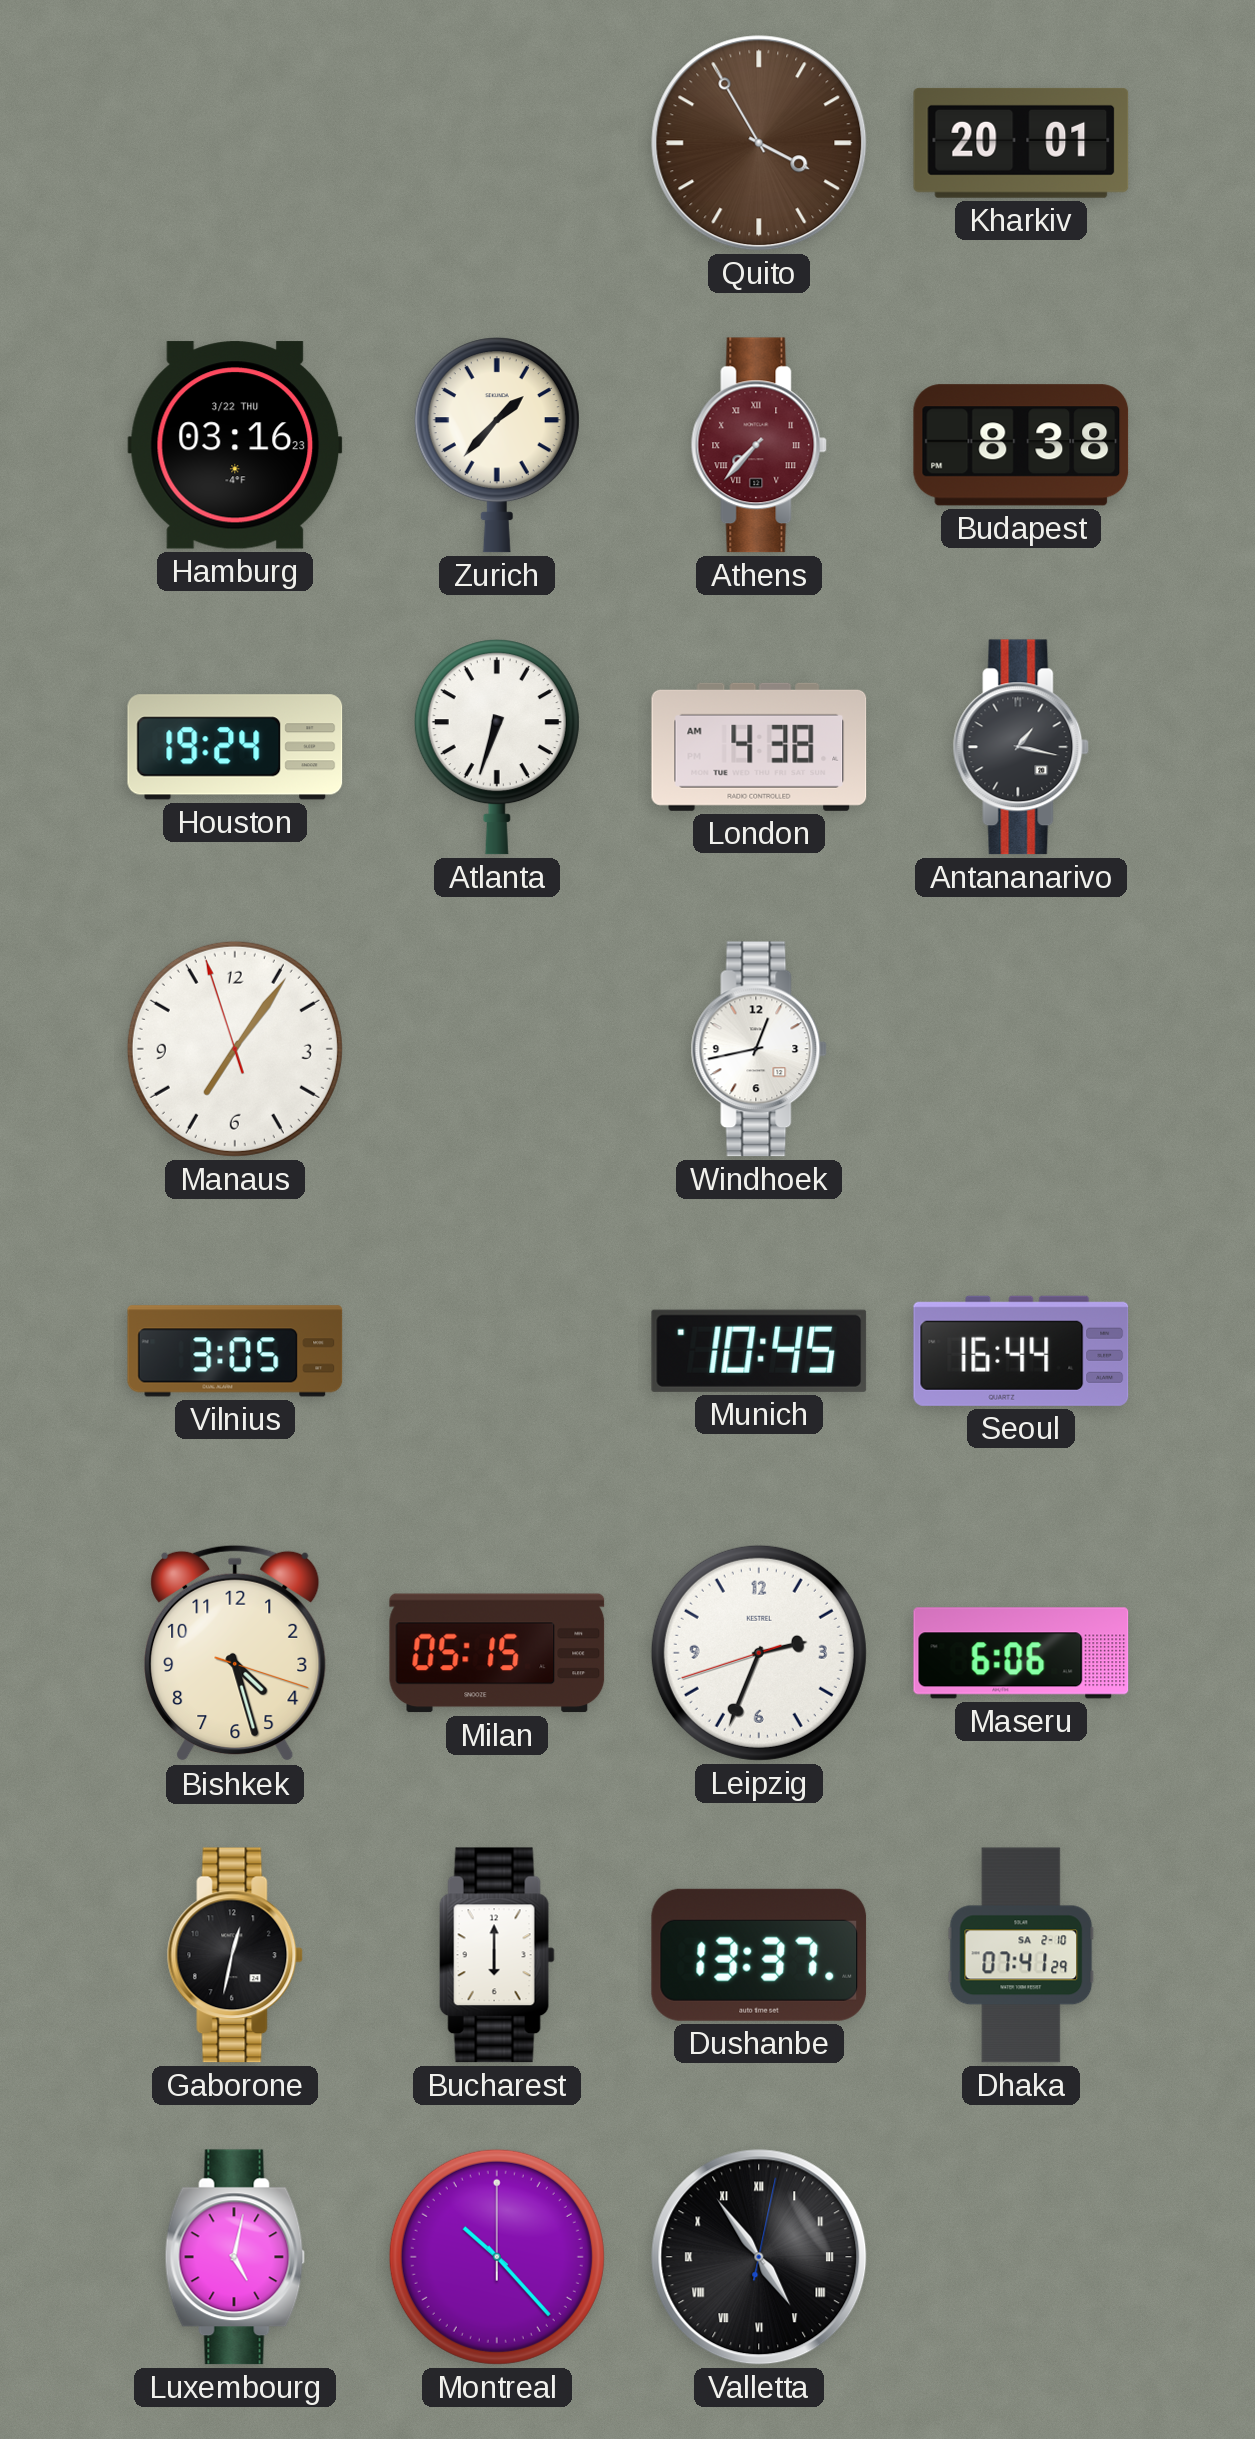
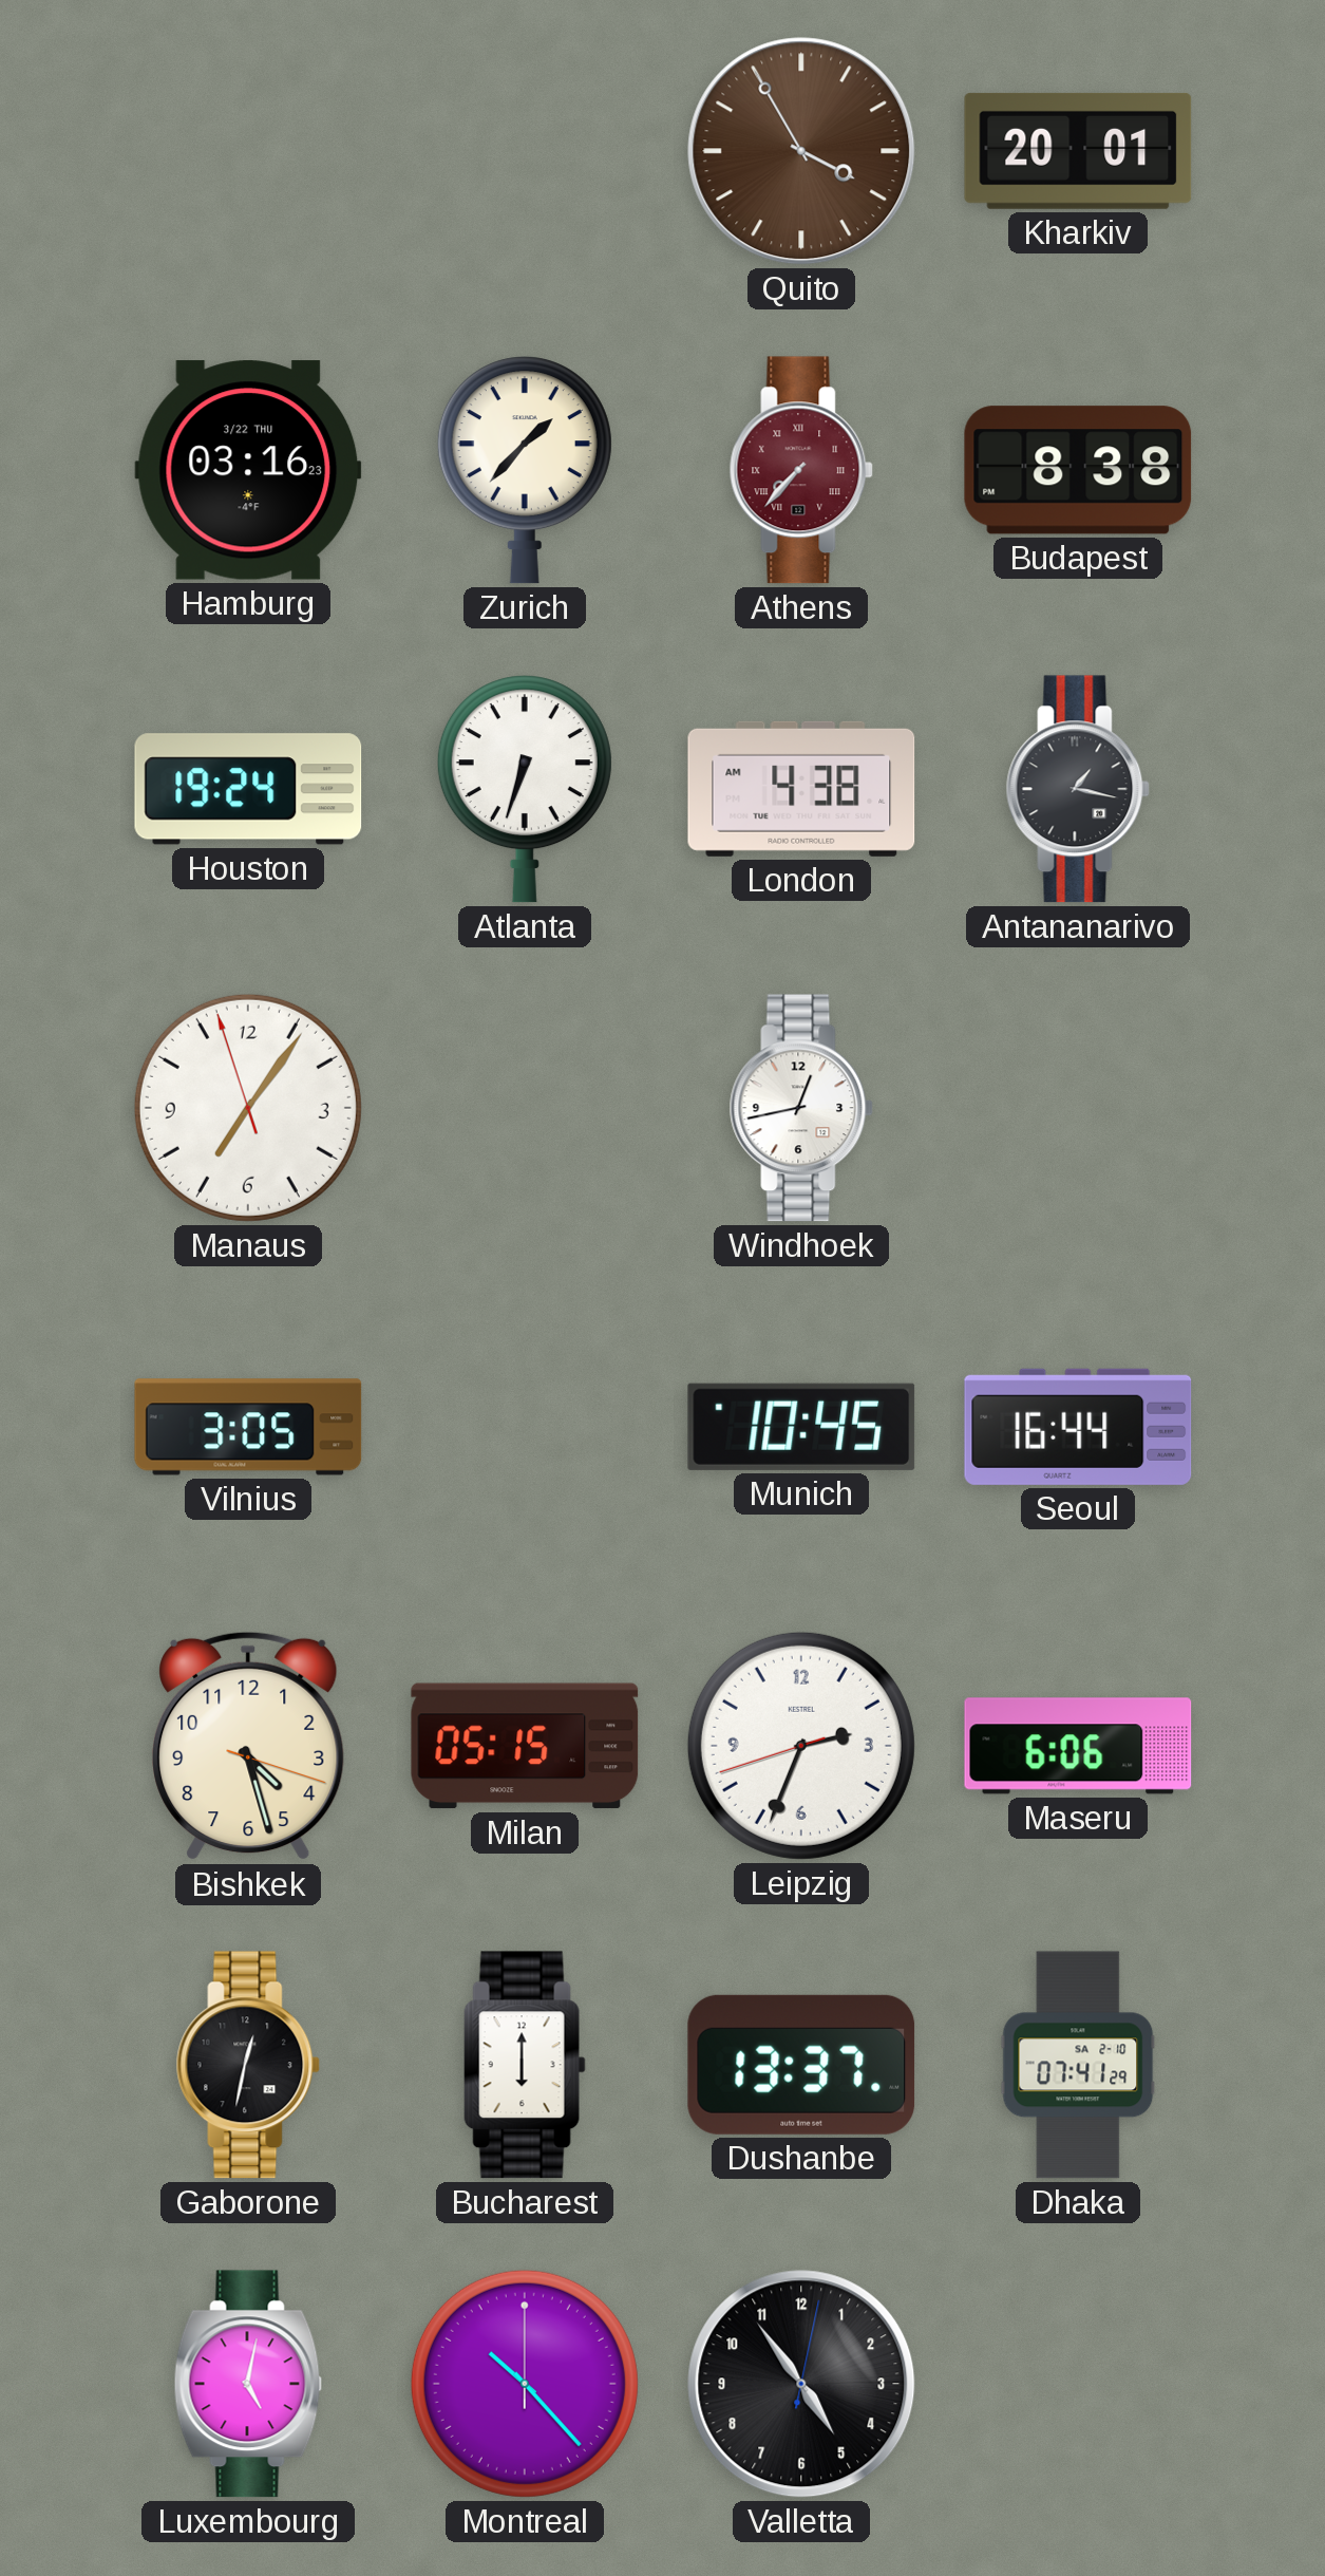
Valletta numerals: Roman -> Arabic
